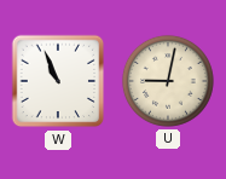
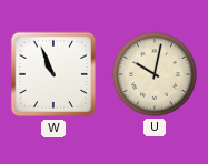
U: 9:02 -> 10:02
